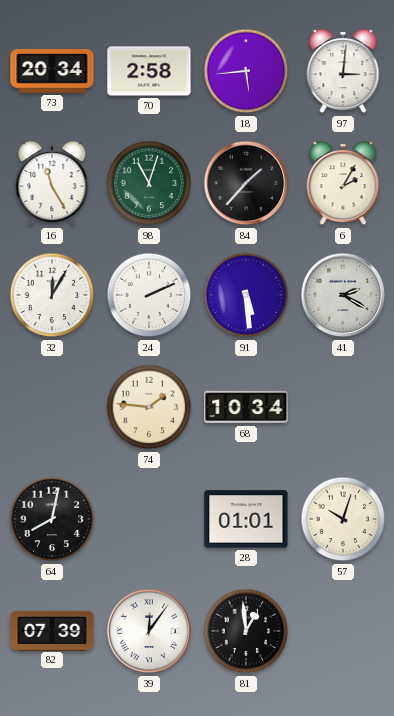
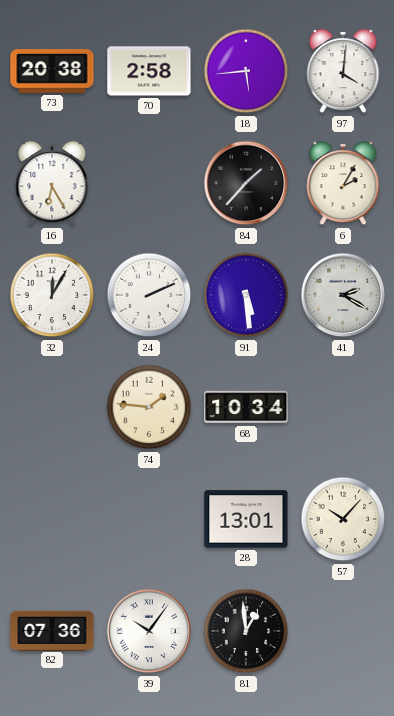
73: 20:34 -> 20:38
97: 3:01 -> 4:01
16: 11:25 -> 6:25
98: 11:03 -> none
64: 8:02 -> none
28: 01:01 -> 13:01
57: 10:03 -> 10:07
82: 07:39 -> 07:36
39: 12:06 -> 10:06
